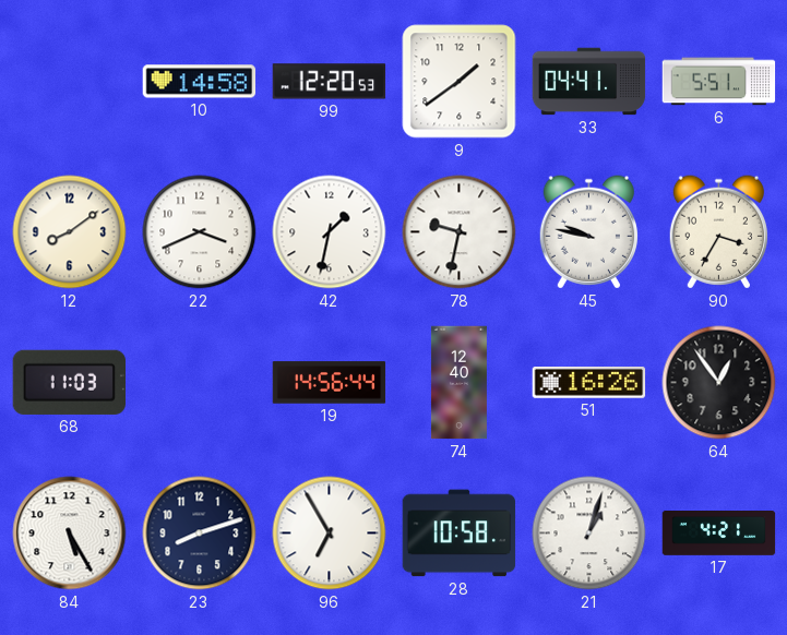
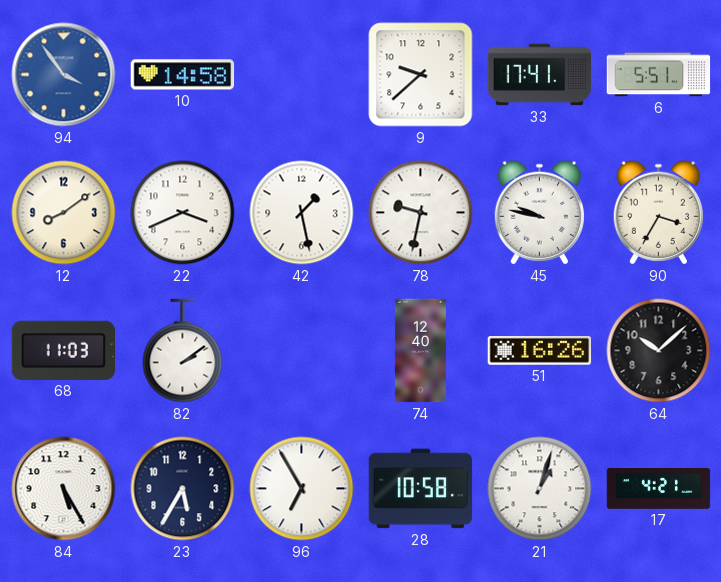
94: none -> 3:54
99: 12:20 -> none
9: 1:39 -> 9:38
33: 04:41 -> 17:41
42: 1:32 -> 1:28
82: none -> 2:09
19: 14:56 -> none
64: 12:54 -> 10:08
23: 8:12 -> 5:35
